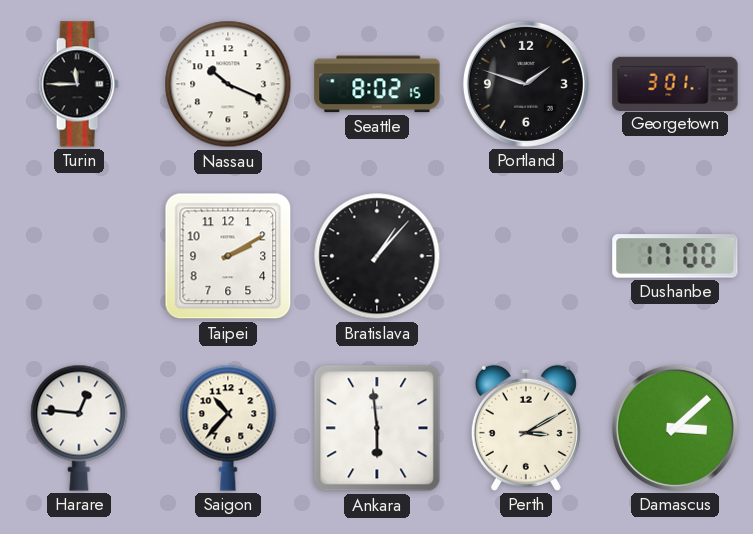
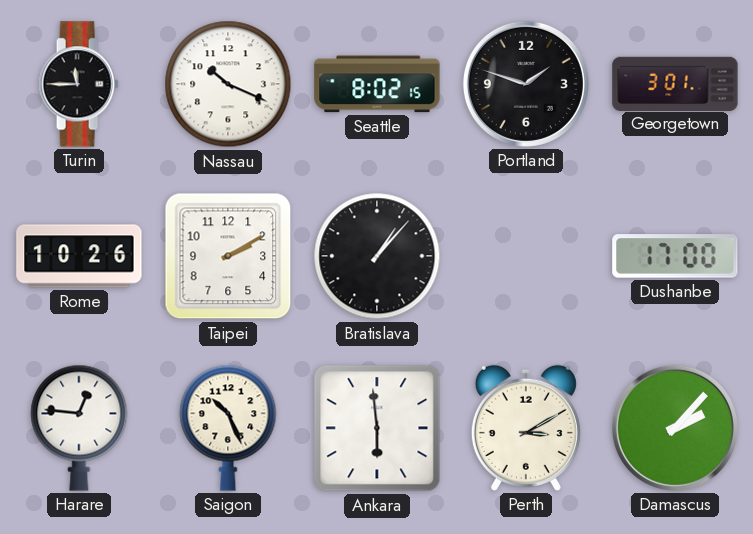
Rome: none -> 10:26
Saigon: 10:37 -> 10:26
Damascus: 3:08 -> 2:07
